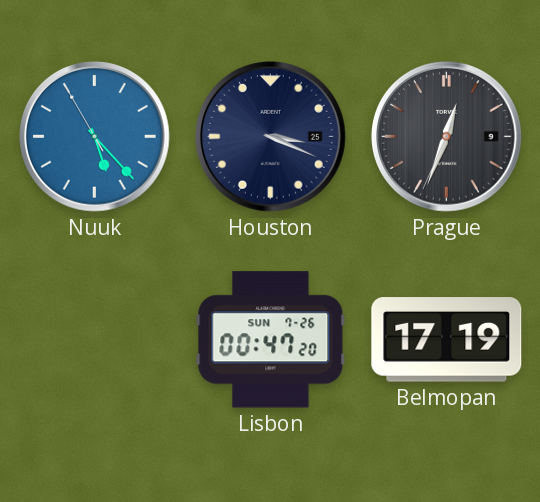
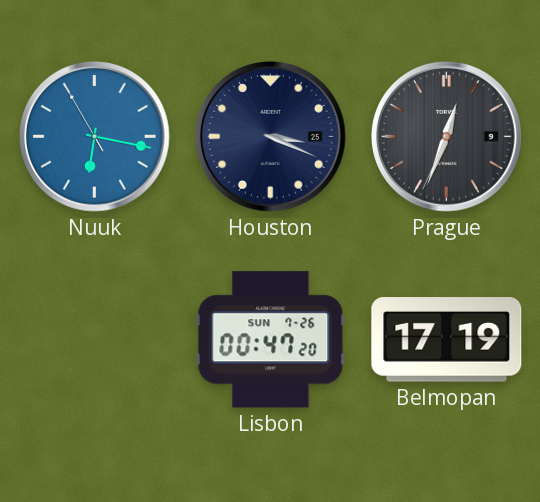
Nuuk: 5:22 -> 6:16
